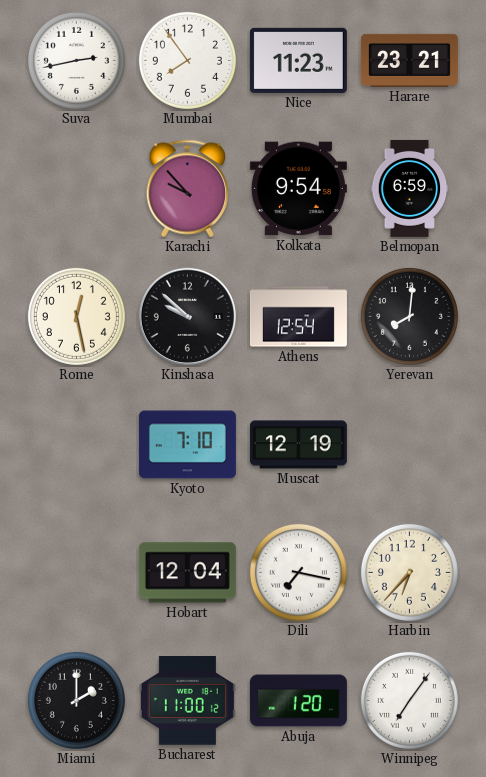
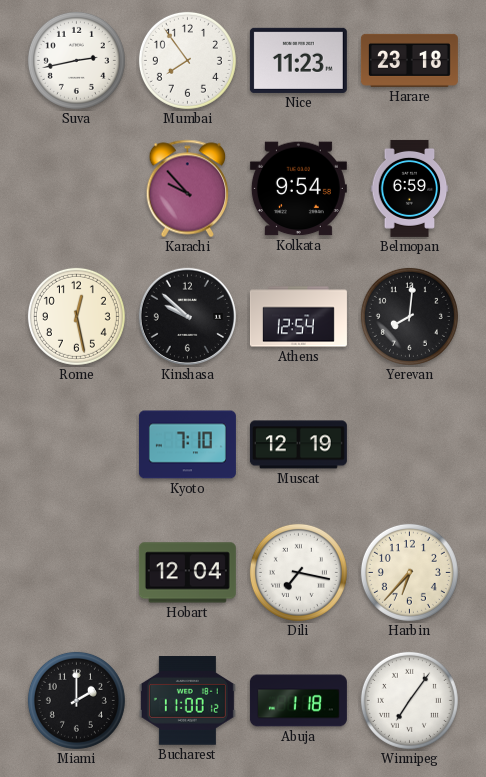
Harare: 23:21 -> 23:18
Abuja: 1:20 -> 1:18
